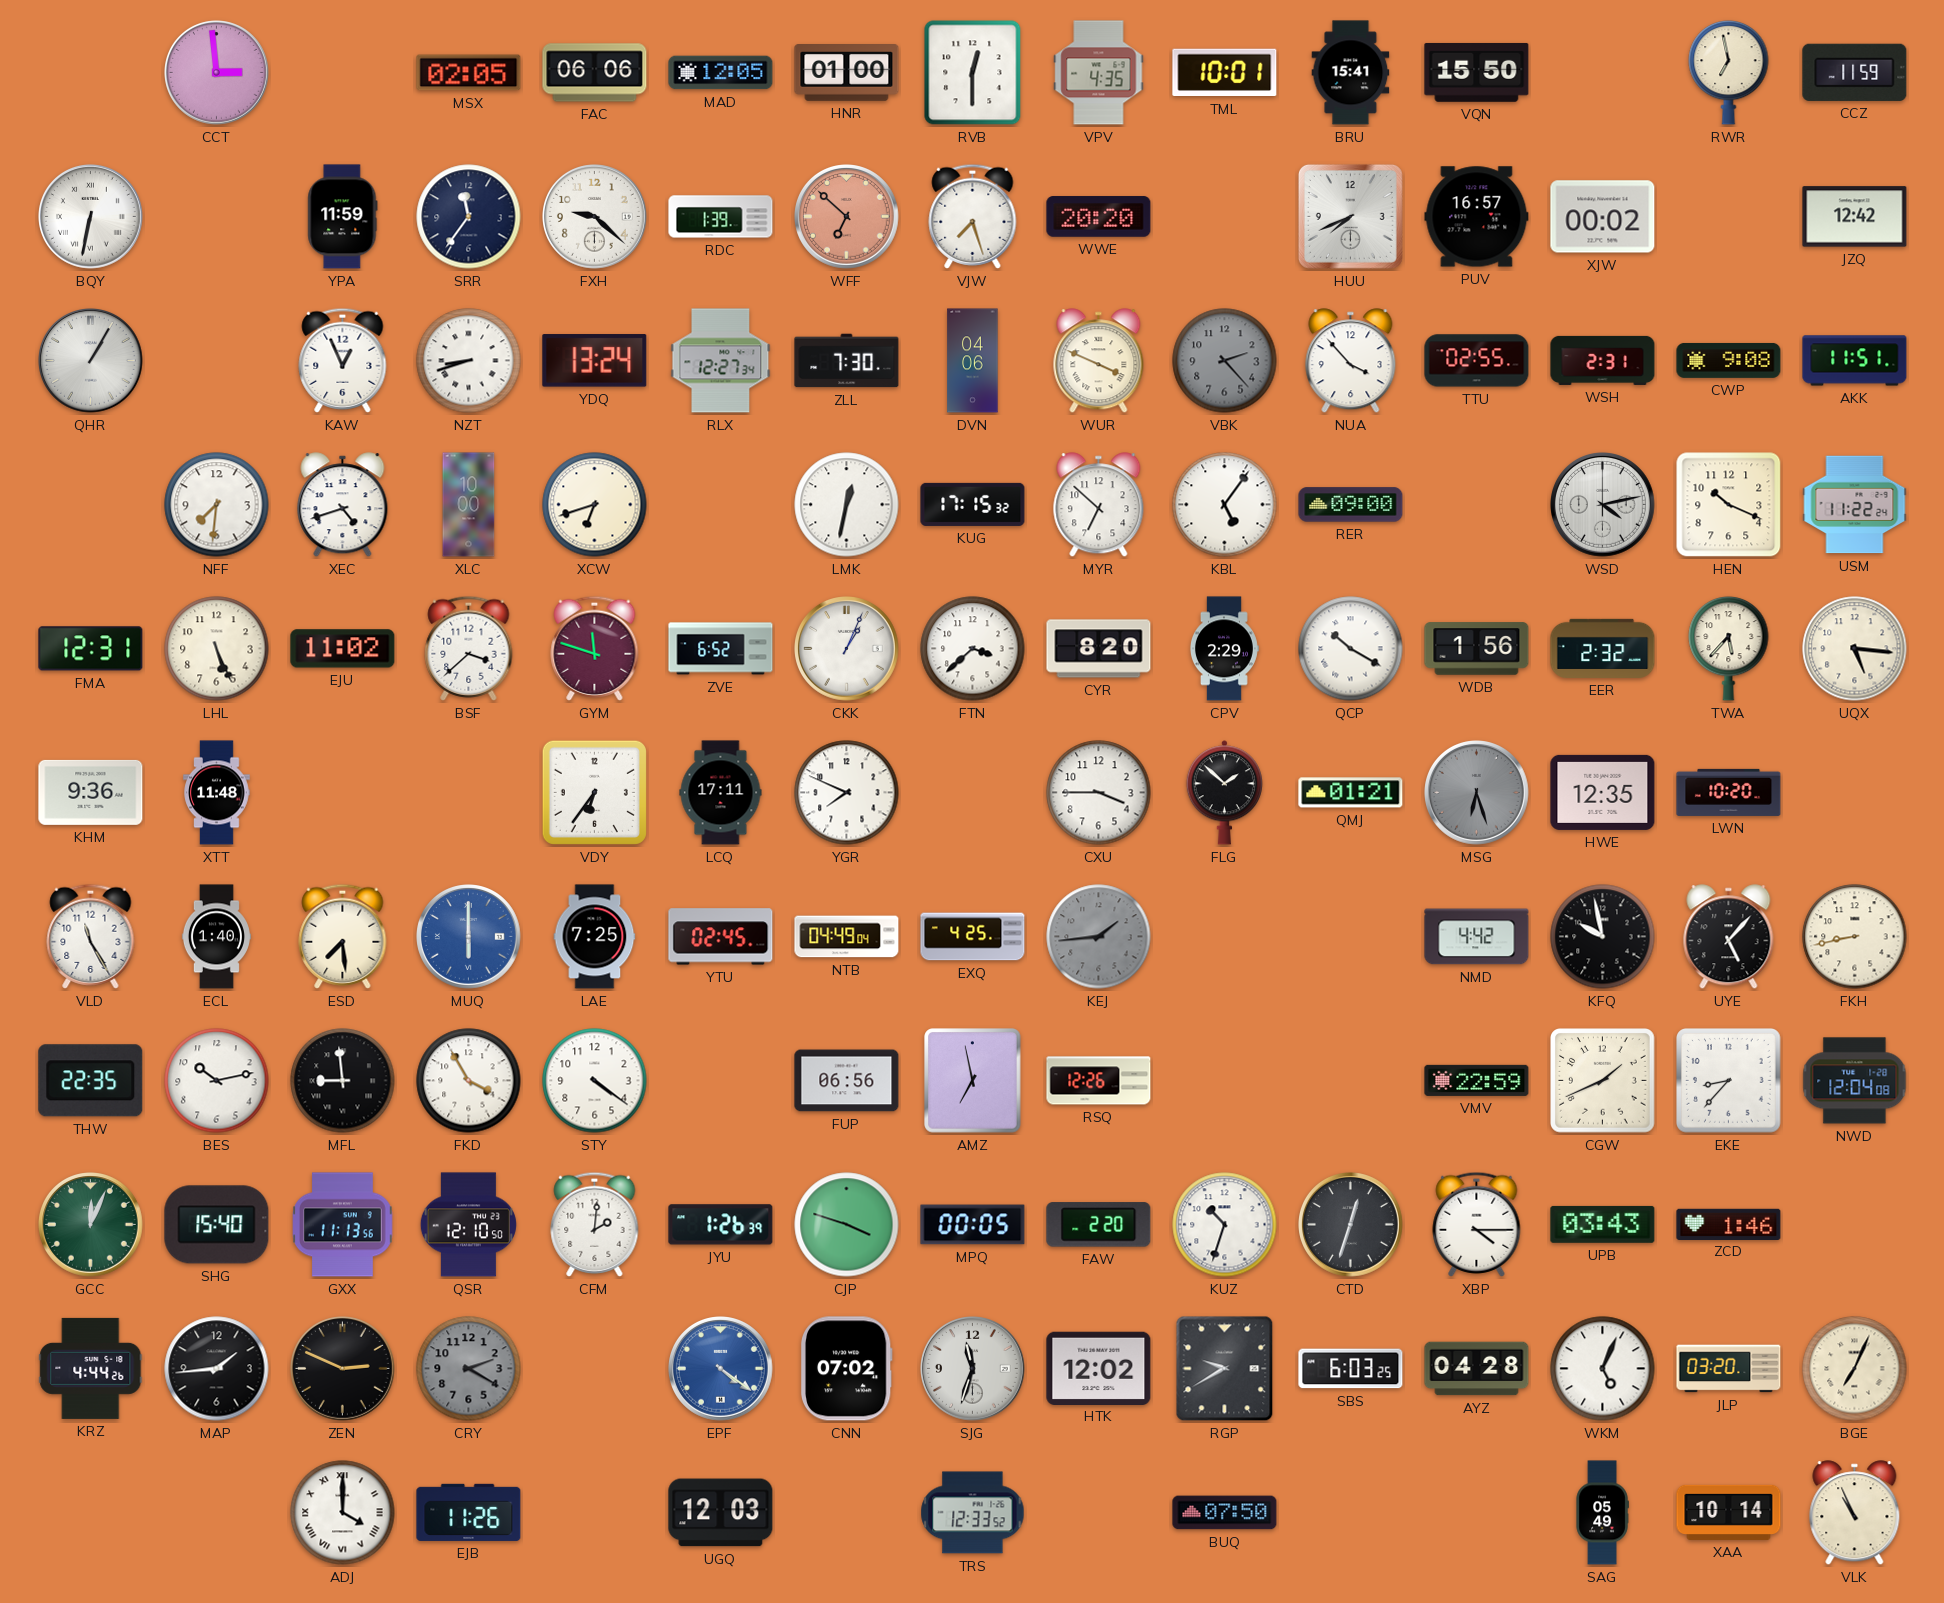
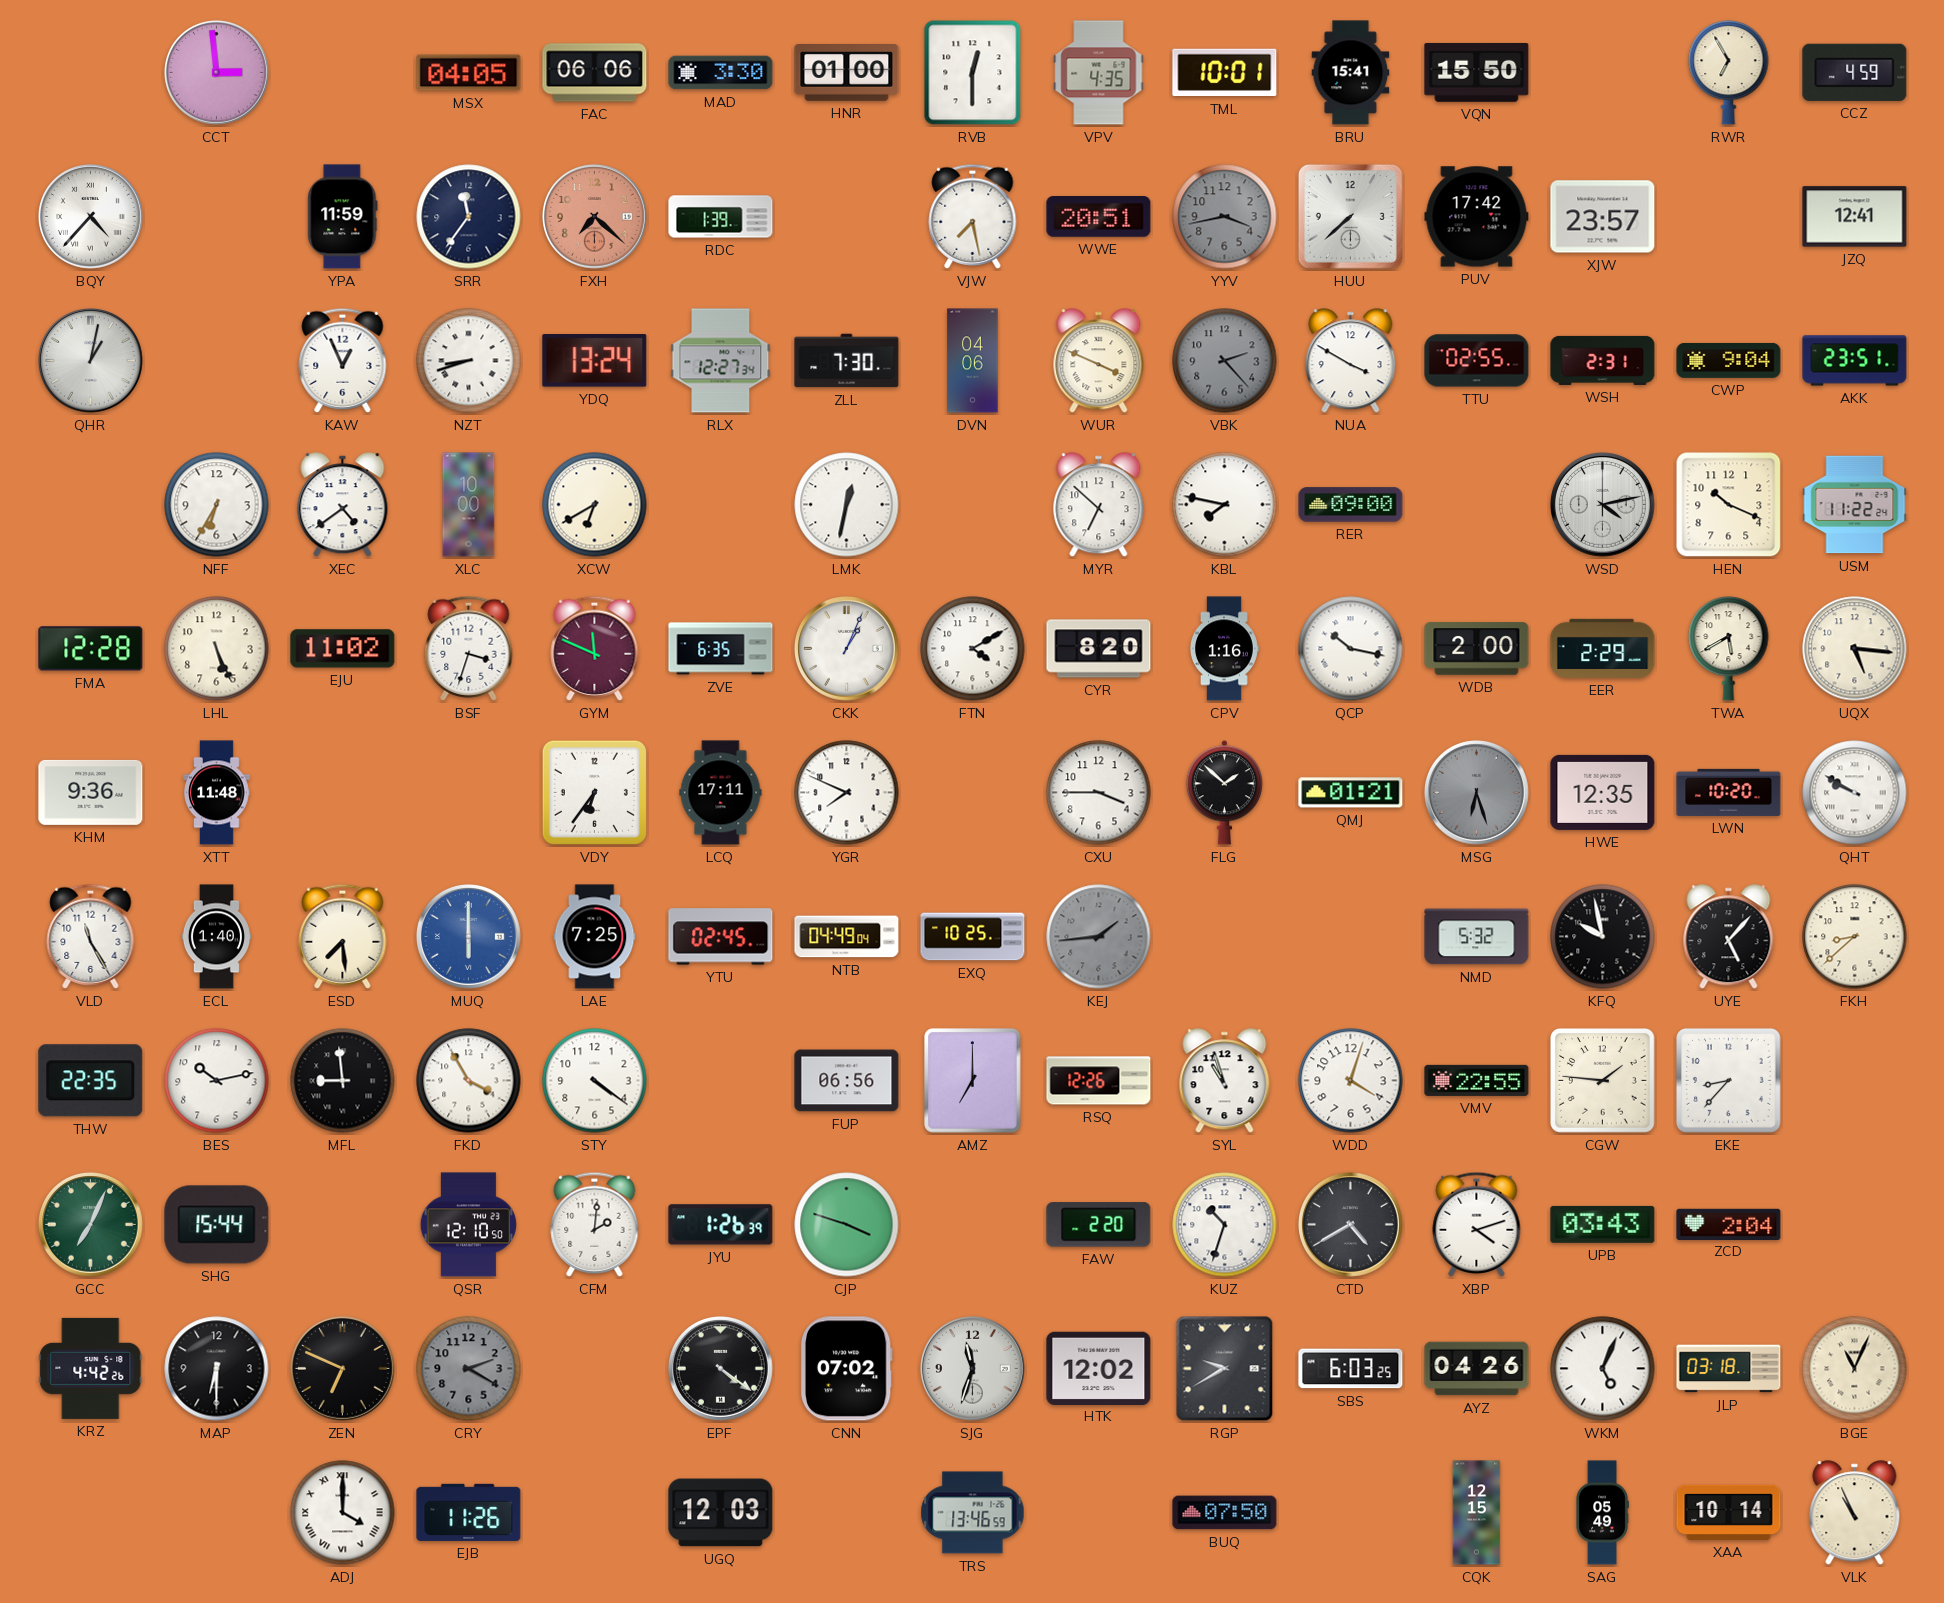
MSX: 02:05 -> 04:05
MAD: 12:05 -> 3:30
RWR: 6:58 -> 6:55
CCZ: 11:59 -> 4:59
BQY: 6:32 -> 4:37
FXH: 9:22 -> 7:22
FXH dial: white -> salmon
WFF: 6:52 -> none
VJW: 7:27 -> 7:28
WWE: 20:20 -> 20:51
YYV: none -> 3:43
HUU: 7:41 -> 7:38
PUV: 16:57 -> 17:42
XJW: 00:02 -> 23:57
JZQ: 12:42 -> 12:41
QHR: 1:05 -> 1:02
NUA: 3:53 -> 3:50
CWP: 9:08 -> 9:04
AKK: 11:51 -> 23:51
NFF: 7:31 -> 6:35
XEC: 4:42 -> 4:39
XCW: 6:42 -> 6:40
KUG: 17:15 -> none
KBL: 5:06 -> 7:47
FMA: 12:31 -> 12:28
BSF: 3:38 -> 3:33
GYM: 11:48 -> 11:49
ZVE: 6:52 -> 6:35
FTN: 3:38 -> 4:10
CPV: 2:29 -> 1:16
QCP: 10:20 -> 10:17
WDB: 1:56 -> 2:00
EER: 2:32 -> 2:29
TWA: 5:37 -> 5:40
QHT: none -> 9:50
EXQ: 4:25 -> 10:25
NMD: 4:42 -> 5:32
FKH: 8:43 -> 8:38
AMZ: 6:58 -> 7:00
SYL: none -> 10:57
WDD: none -> 4:03
VMV: 22:59 -> 22:55
CGW: 1:41 -> 1:46
NWD: 12:04 -> none
GCC: 12:04 -> 7:04
SHG: 15:40 -> 15:44
GXX: 11:13 -> none
MPQ: 00:05 -> none
CTD: 12:33 -> 4:40
XBP: 4:15 -> 4:12
ZCD: 1:46 -> 2:04
KRZ: 4:44 -> 4:42
MAP: 1:44 -> 6:30
ZEN: 2:49 -> 6:49
EPF dial: blue -> black
AYZ: 04:28 -> 04:26
JLP: 03:20 -> 03:18
BGE: 7:04 -> 11:04
TRS: 12:33 -> 13:46
CQK: none -> 12:15
